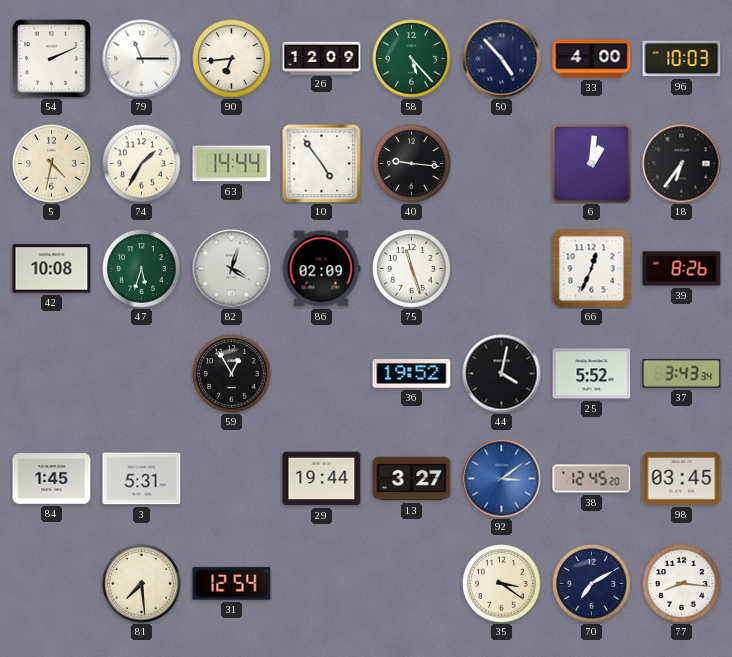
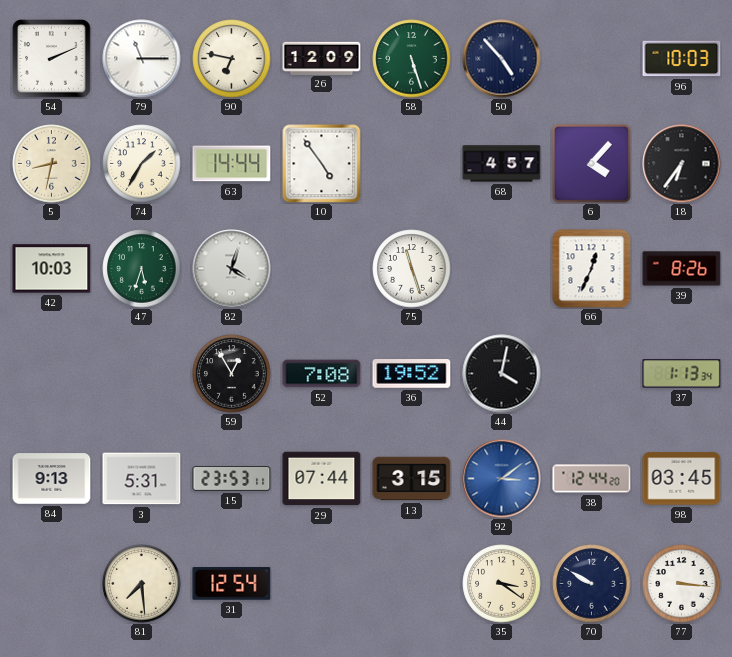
90: 6:44 -> 6:47
58: 5:23 -> 5:27
33: 4:00 -> none
5: 4:32 -> 8:32
40: 9:16 -> none
68: none -> 4:57
6: 1:01 -> 4:07
42: 10:08 -> 10:03
86: 02:09 -> none
52: none -> 7:08
25: 5:52 -> none
37: 3:43 -> 1:13
84: 1:45 -> 9:13
15: none -> 23:53
29: 19:44 -> 07:44
13: 3:27 -> 3:15
38: 12:45 -> 12:44
70: 7:10 -> 9:50
77: 8:16 -> 3:16
